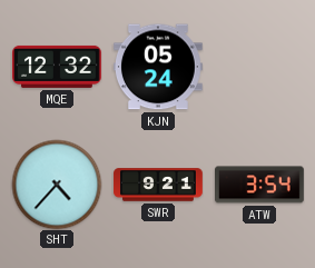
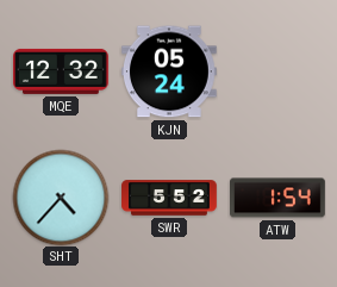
SWR: 9:21 -> 5:52
ATW: 3:54 -> 1:54
